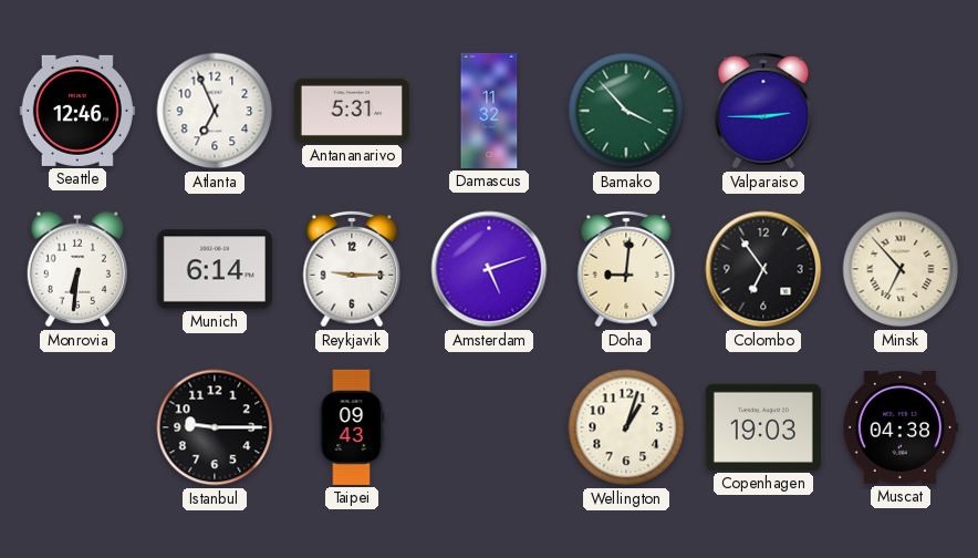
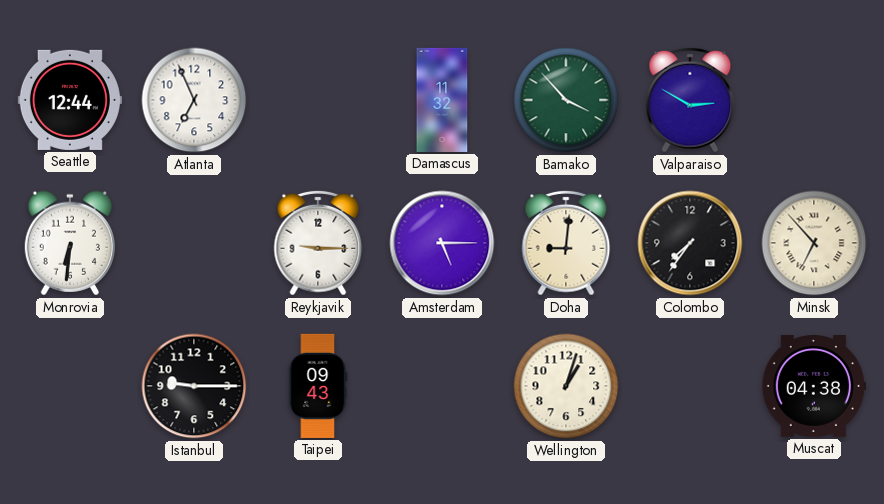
Seattle: 12:46 -> 12:44
Antananarivo: 5:31 -> none
Valparaiso: 2:45 -> 2:50
Munich: 6:14 -> none
Amsterdam: 5:12 -> 5:15
Colombo: 6:54 -> 7:36
Copenhagen: 19:03 -> none
